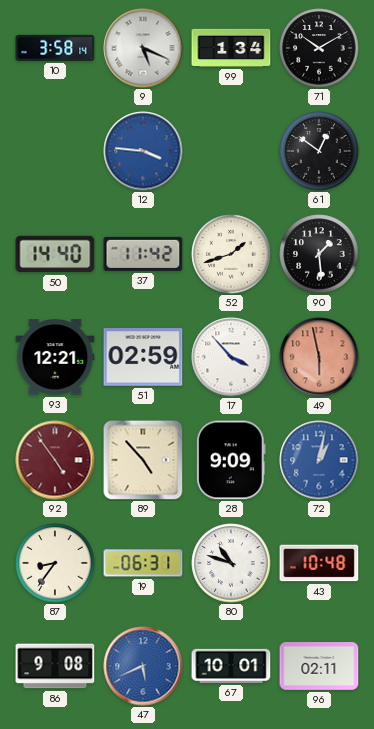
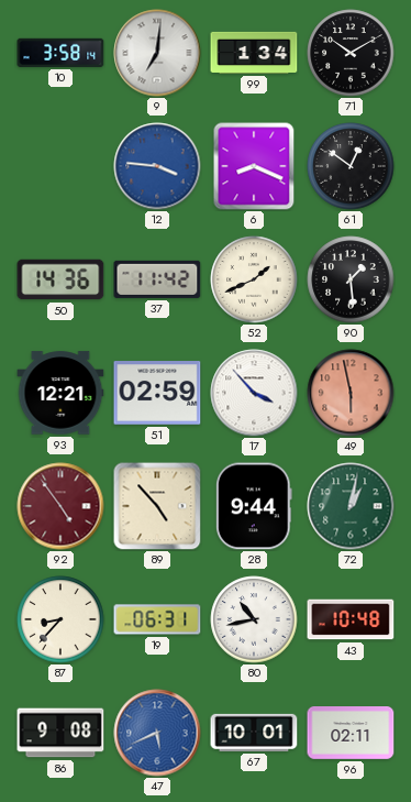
9: 5:19 -> 7:01
6: none -> 8:19
50: 14:40 -> 14:36
52: 1:42 -> 1:41
28: 9:09 -> 9:44
72 dial: blue -> green
87: 8:36 -> 8:37
80: 10:48 -> 10:43
